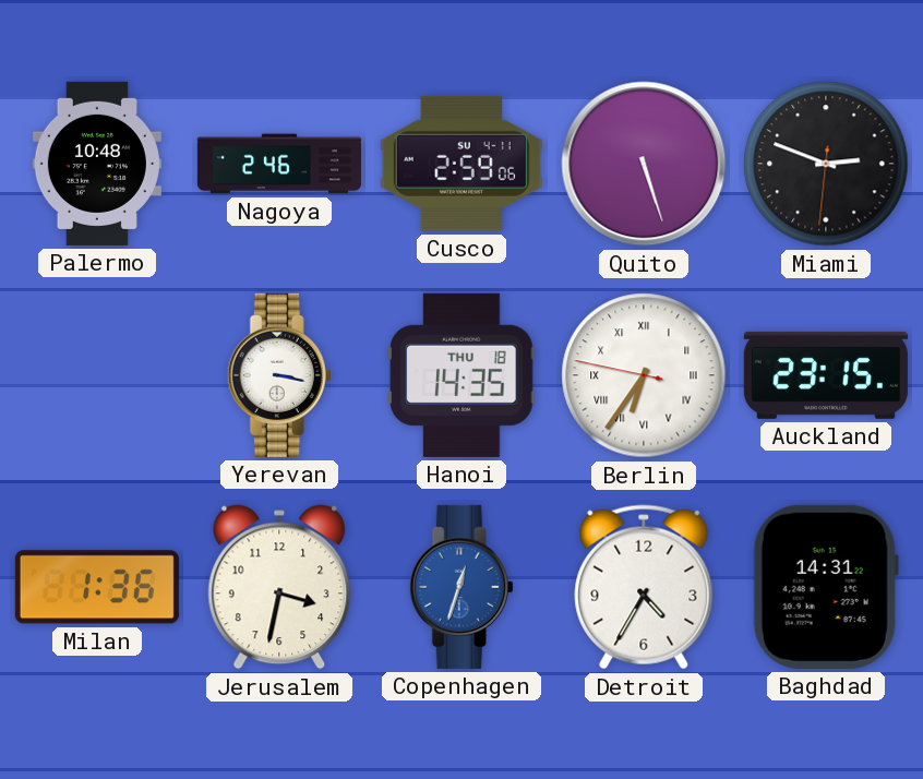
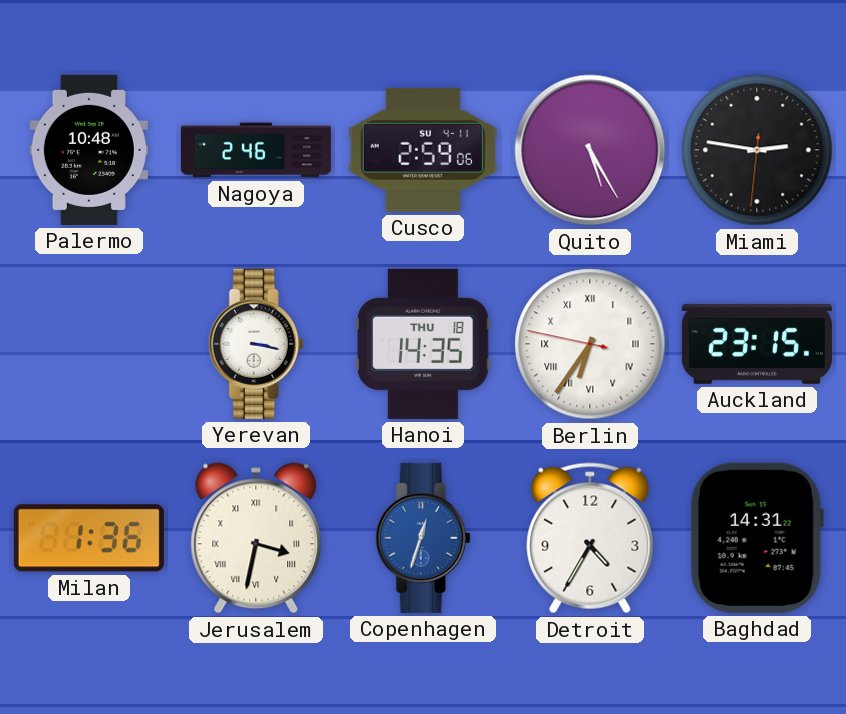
Quito: 5:27 -> 5:25
Miami: 2:48 -> 2:46
Jerusalem numerals: Arabic -> Roman
